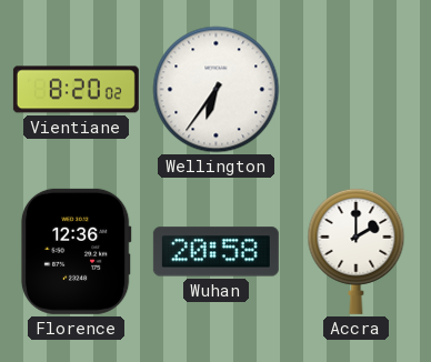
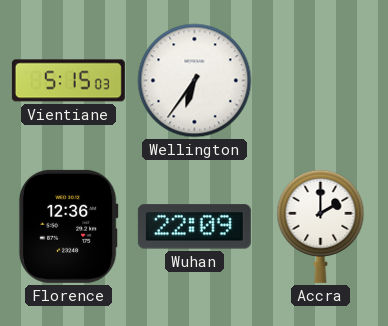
Vientiane: 8:20 -> 5:15
Wuhan: 20:58 -> 22:09
